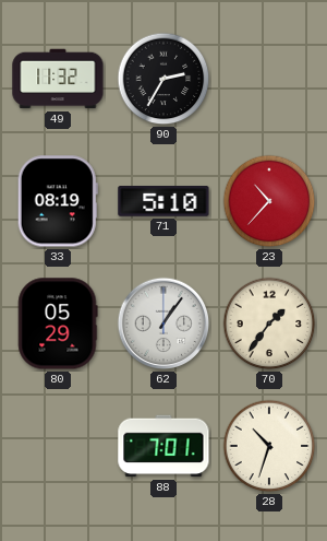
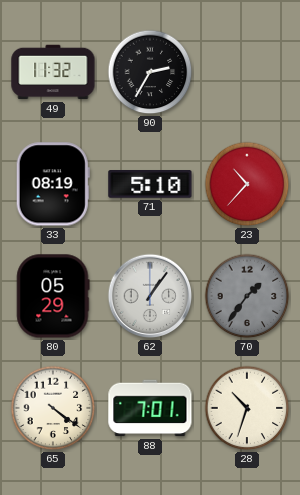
70 dial: cream -> grey
65: none -> 4:21
